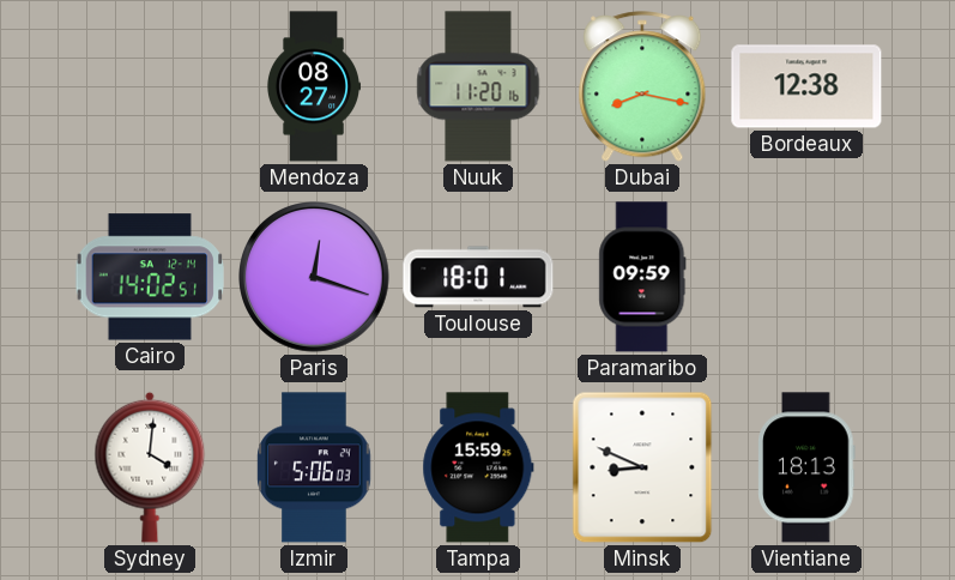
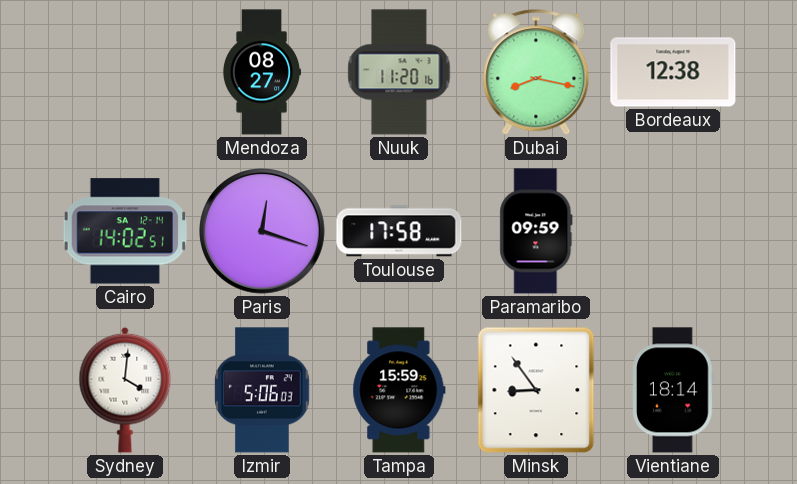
Toulouse: 18:01 -> 17:58
Minsk: 8:49 -> 8:54
Vientiane: 18:13 -> 18:14
